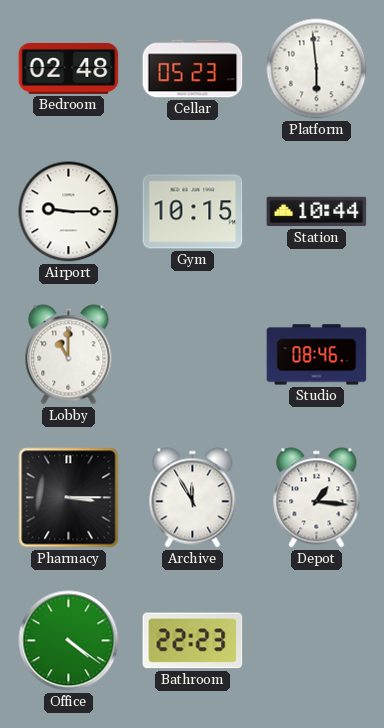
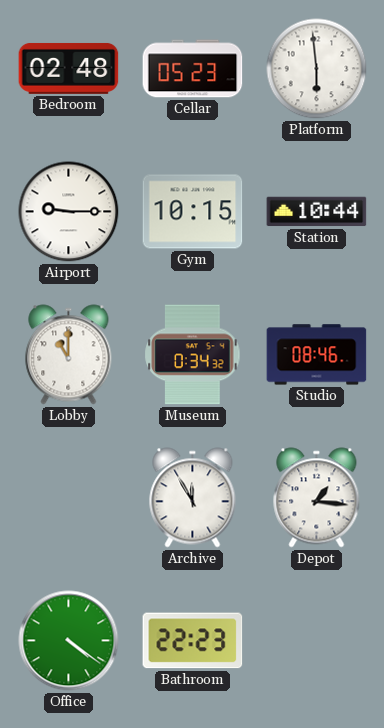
Museum: none -> 0:34
Pharmacy: 3:15 -> none
